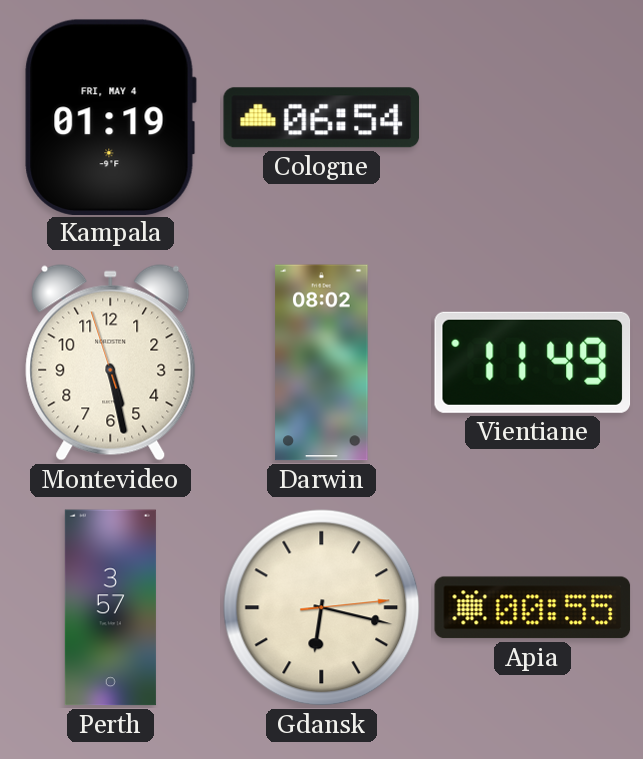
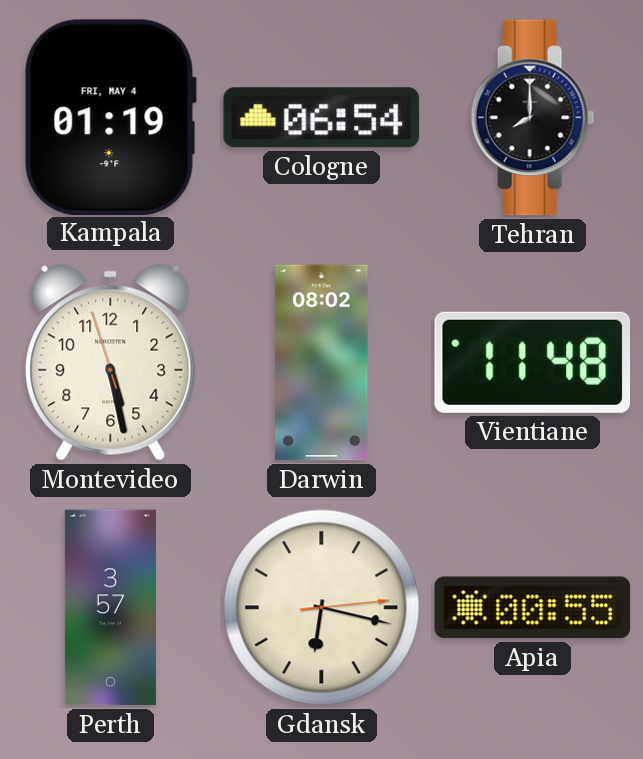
Tehran: none -> 8:00
Vientiane: 11:49 -> 11:48
